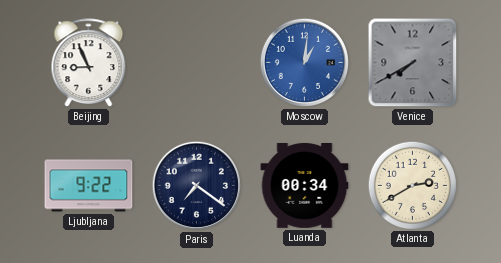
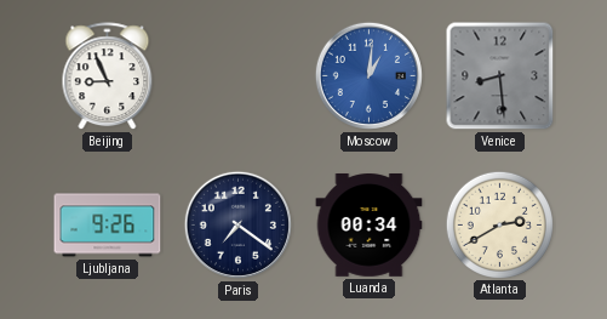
Venice: 7:40 -> 8:29
Ljubljana: 9:22 -> 9:26
